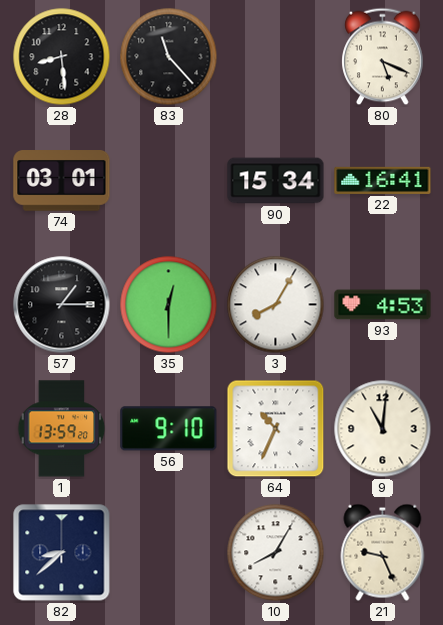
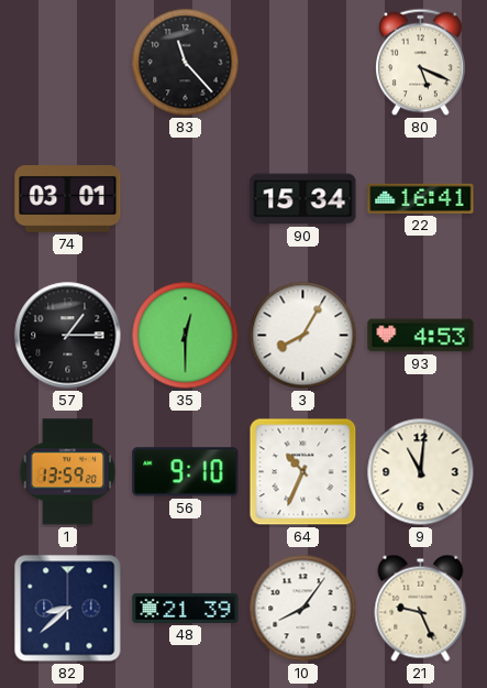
28: 8:29 -> none
48: none -> 21:39
10: 8:05 -> 8:06
